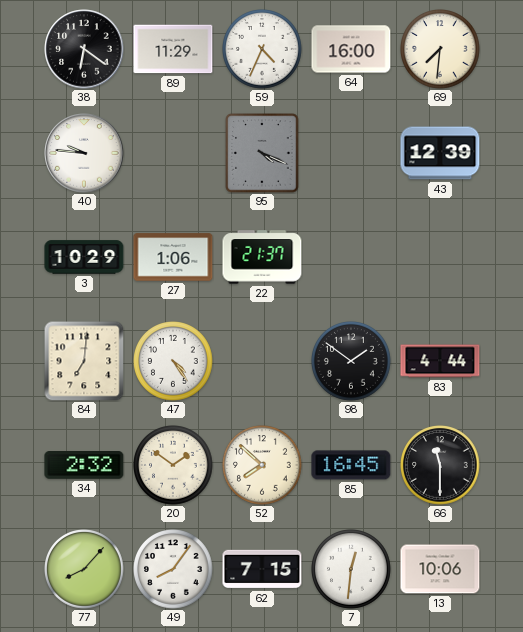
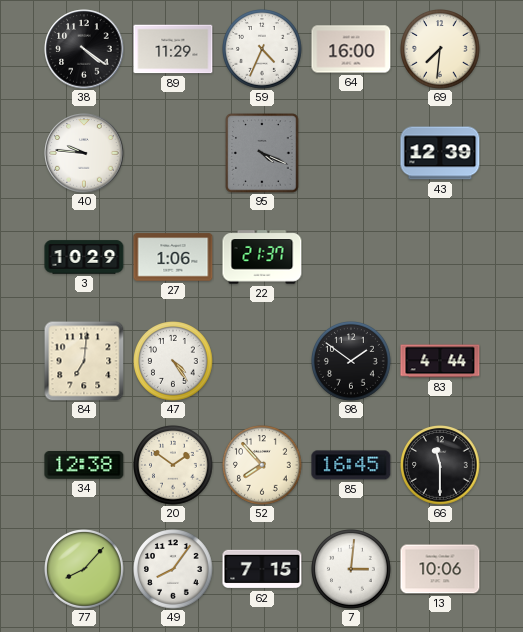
38: 6:21 -> 4:21
34: 2:32 -> 12:38
52: 7:52 -> 7:53
7: 12:31 -> 3:01
